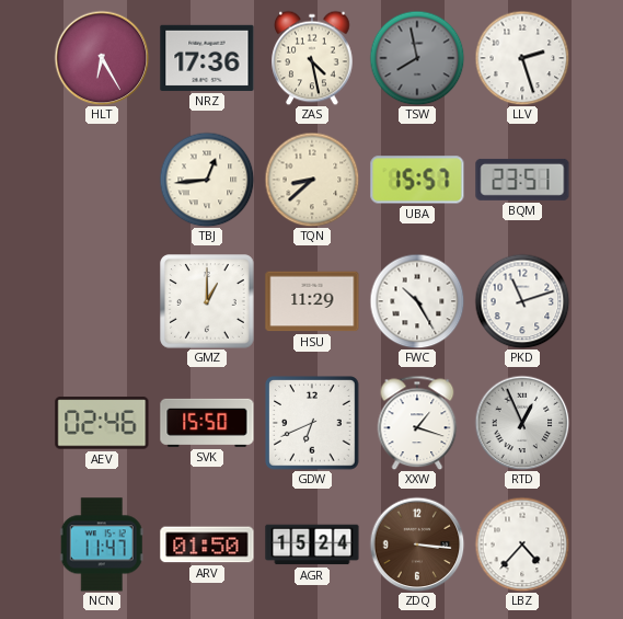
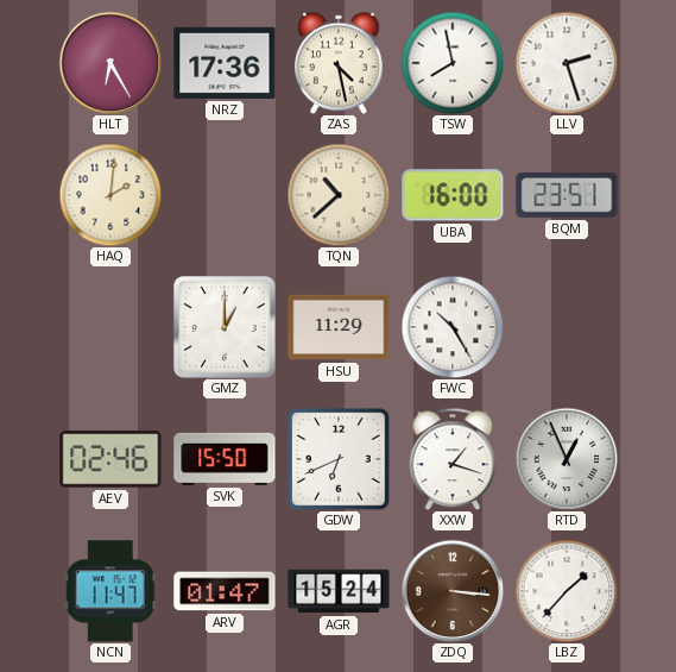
TSW dial: grey -> white
HAQ: none -> 2:01
TBJ: 12:44 -> none
TQN: 8:38 -> 10:38
UBA: 15:57 -> 16:00
PKD: 11:12 -> none
ARV: 01:50 -> 01:47
LBZ: 4:37 -> 1:37
